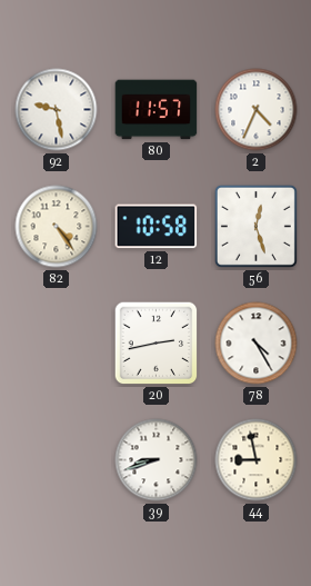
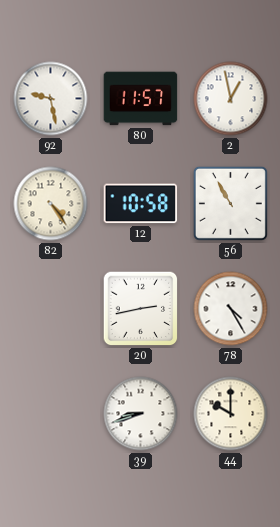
2: 4:34 -> 12:58
56: 12:27 -> 10:55
44: 8:58 -> 10:00
